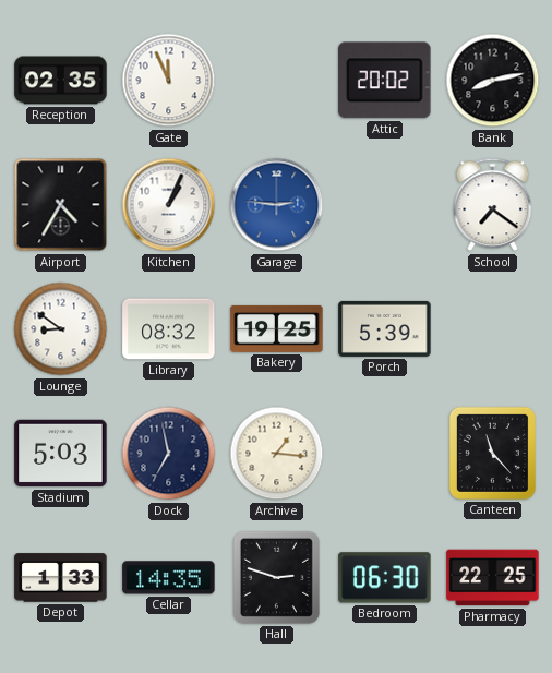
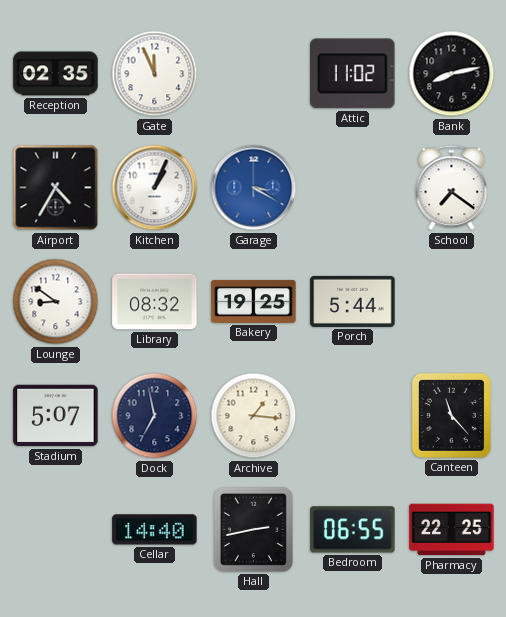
Attic: 20:02 -> 11:02
Garage: 2:46 -> 3:20
Porch: 5:39 -> 5:44
Stadium: 5:03 -> 5:07
Depot: 1:33 -> none
Cellar: 14:35 -> 14:40
Hall: 2:48 -> 2:43
Bedroom: 06:30 -> 06:55
